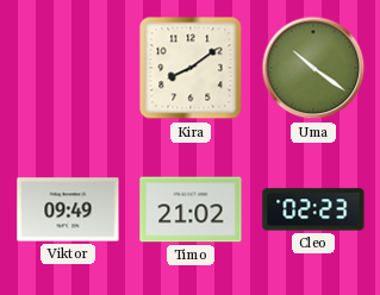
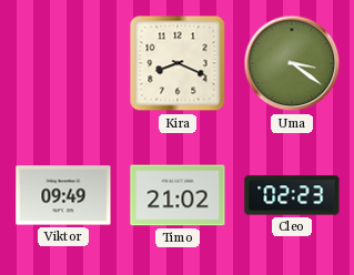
Kira: 8:09 -> 8:19
Uma: 10:21 -> 3:21
